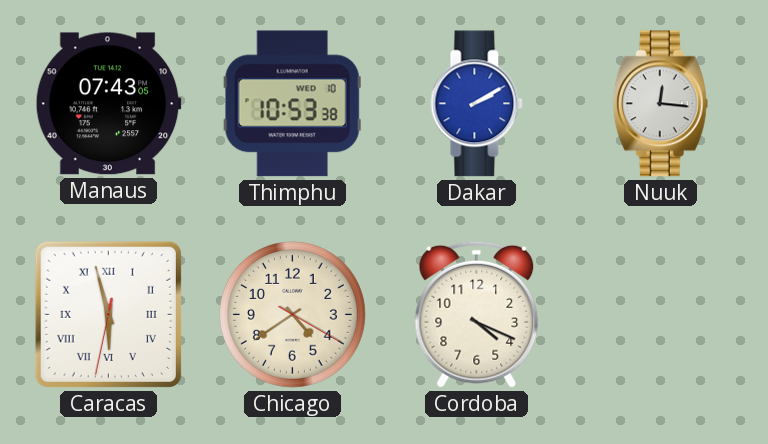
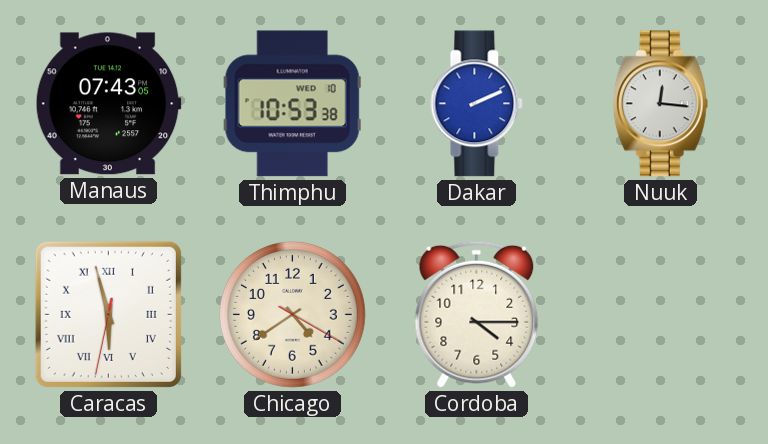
Dakar: 2:10 -> 2:11
Cordoba: 4:19 -> 4:15
